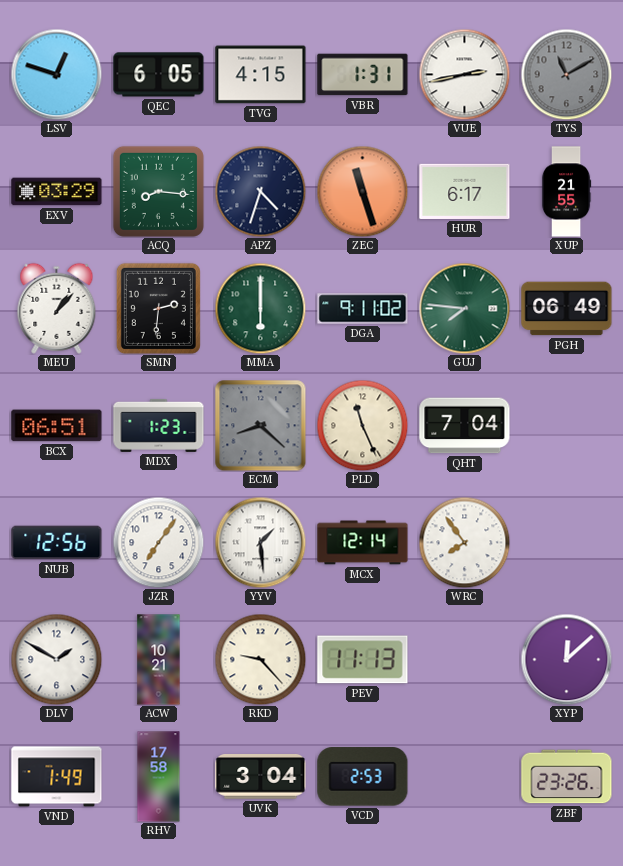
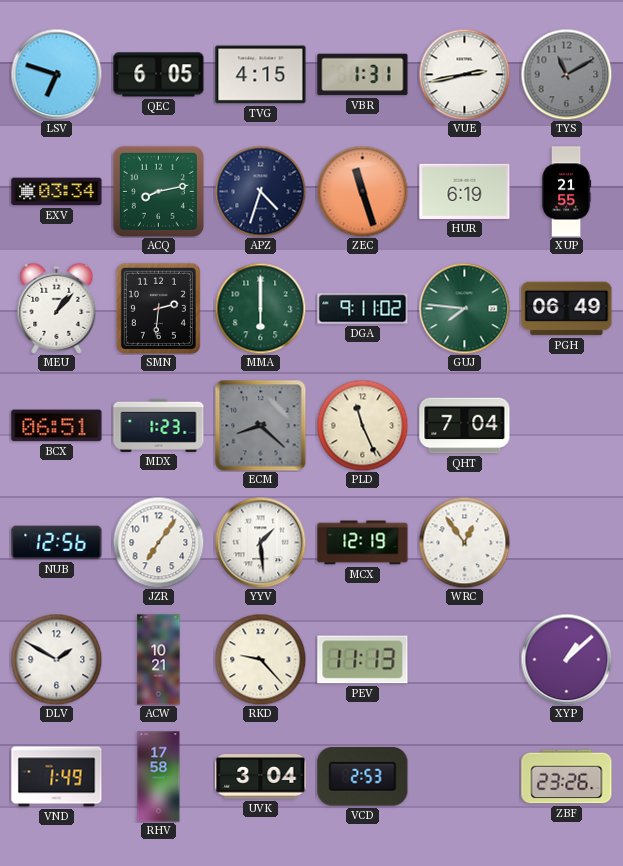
LSV: 12:48 -> 6:48
EXV: 03:29 -> 03:34
ACQ: 8:16 -> 8:13
HUR: 6:17 -> 6:19
MCX: 12:14 -> 12:19
WRC: 7:54 -> 12:54
XYP: 12:08 -> 1:08
